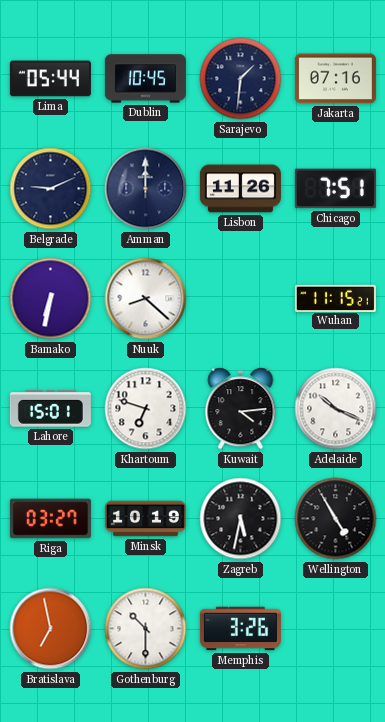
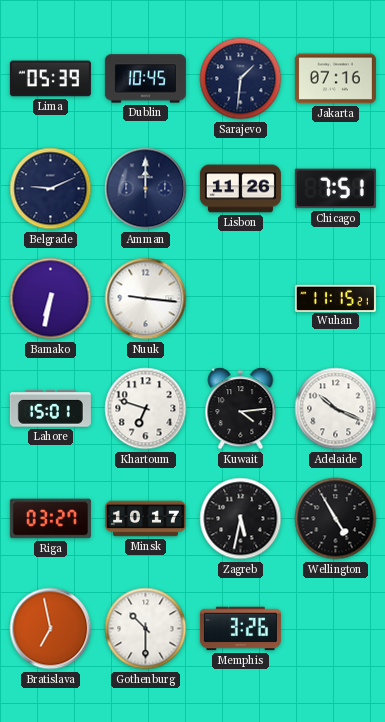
Lima: 05:44 -> 05:39
Nuuk: 8:22 -> 9:16
Minsk: 10:19 -> 10:17
